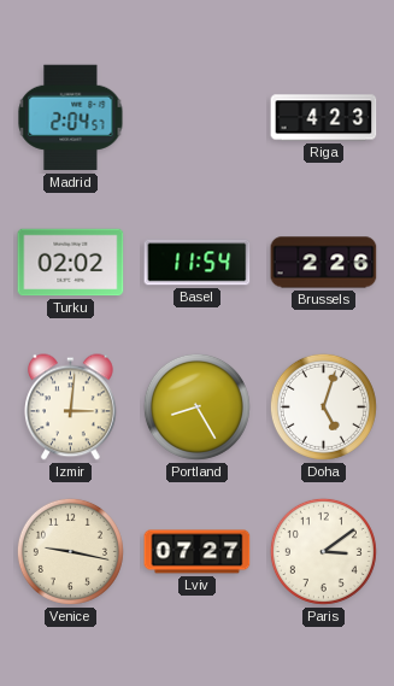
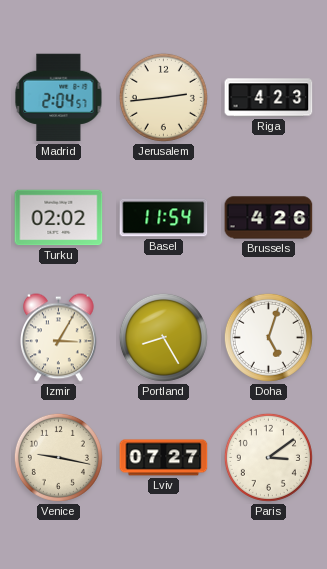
Jerusalem: none -> 2:44
Brussels: 2:26 -> 4:26
Izmir: 3:01 -> 3:05
